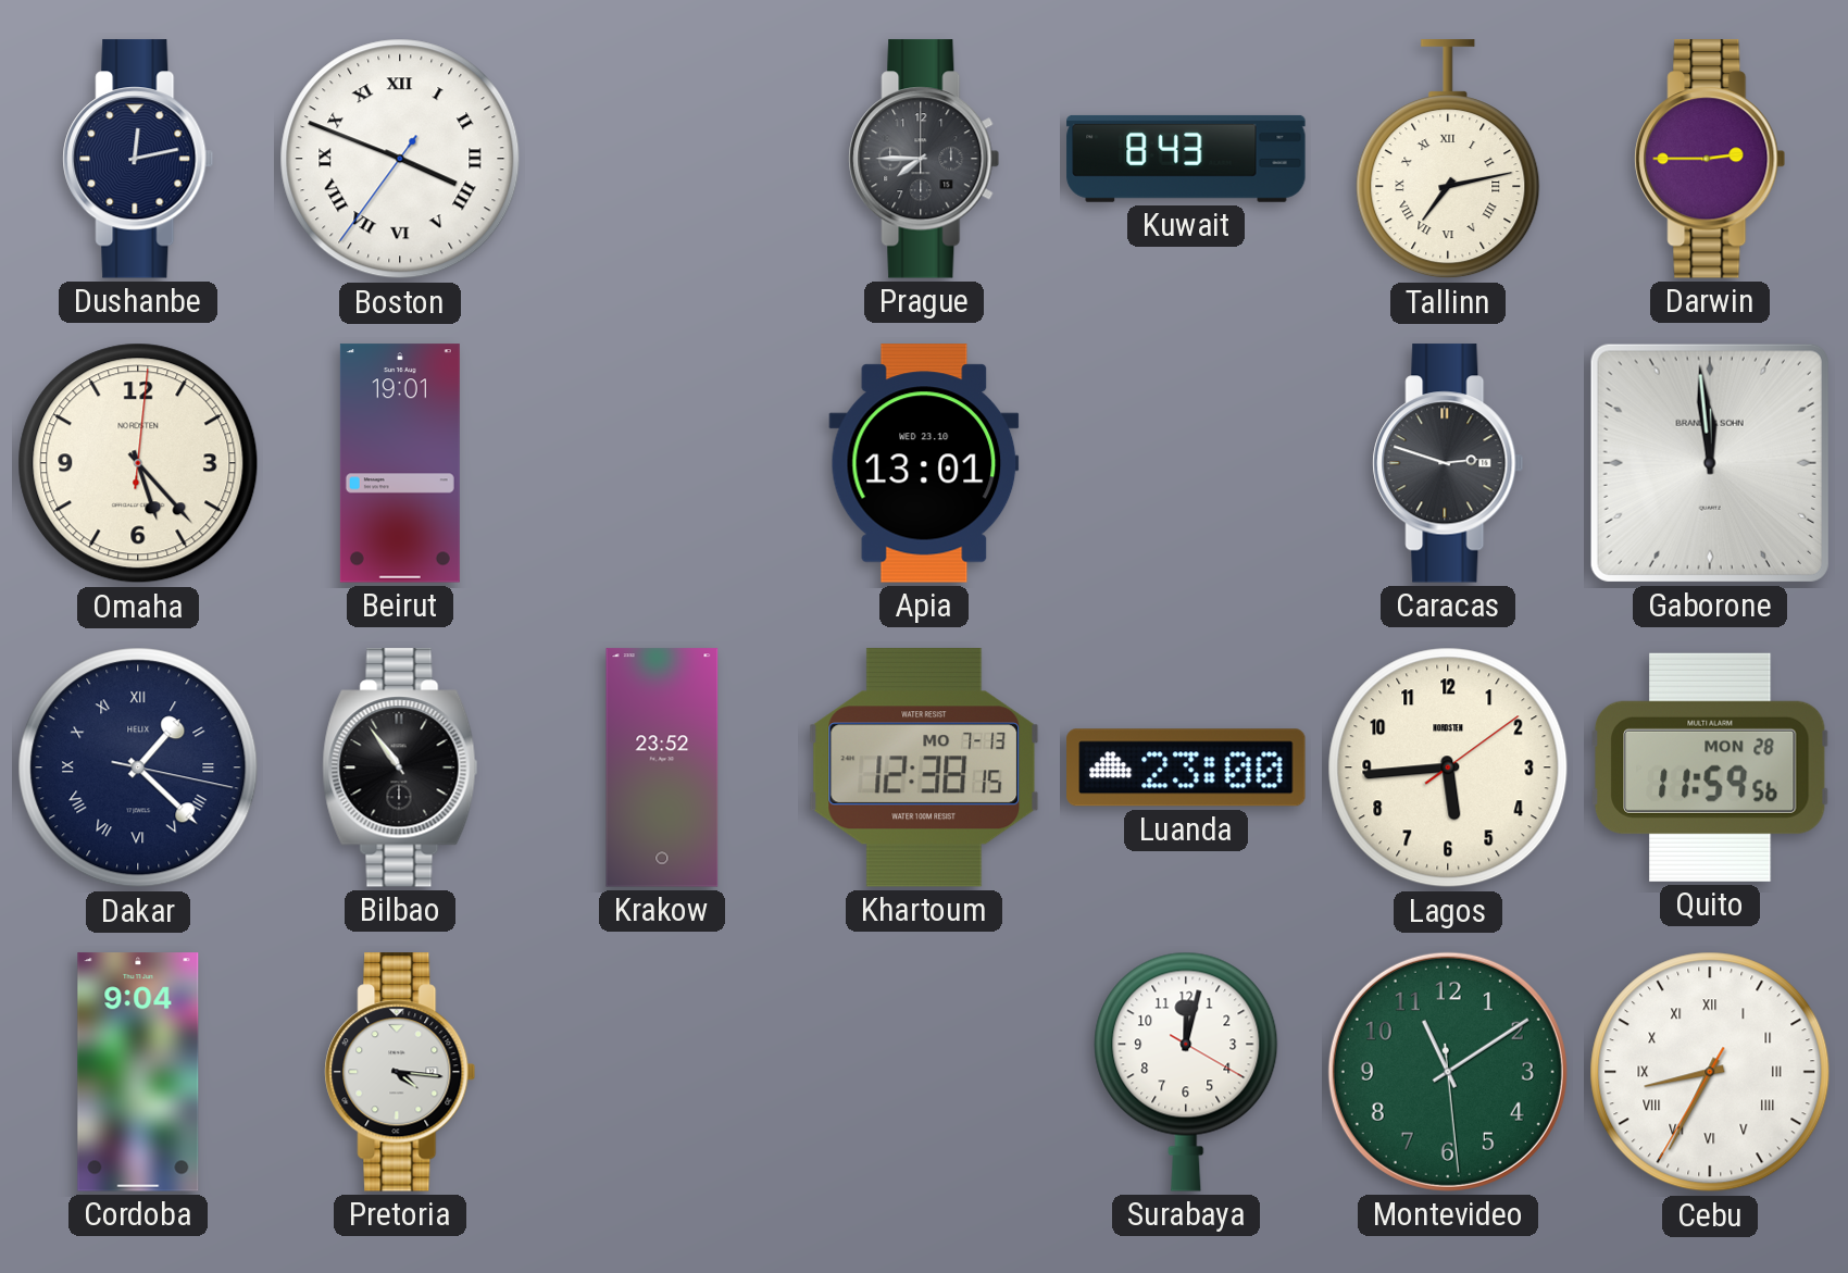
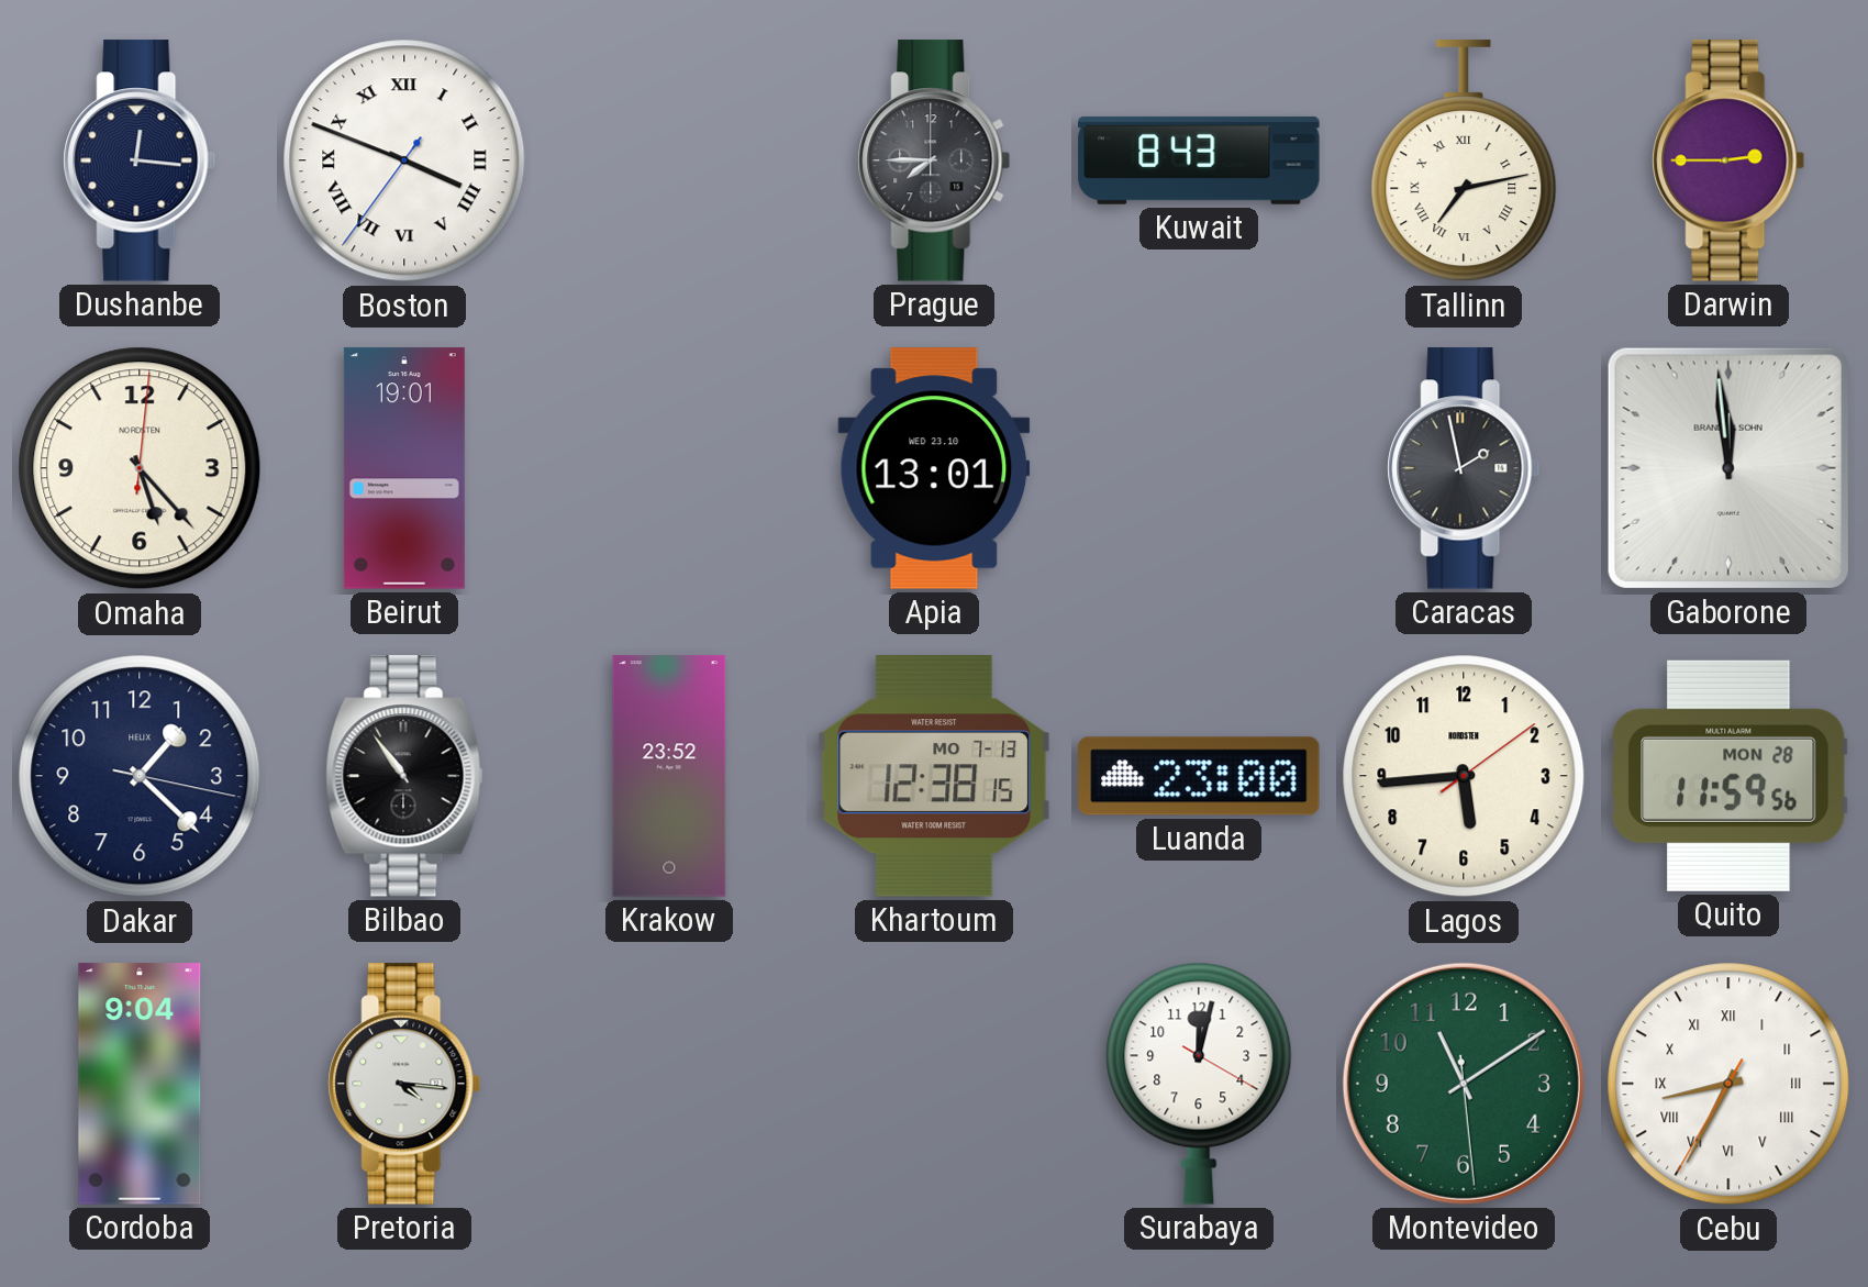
Dushanbe: 12:13 -> 12:16
Caracas: 2:48 -> 1:58
Dakar numerals: Roman -> Arabic
